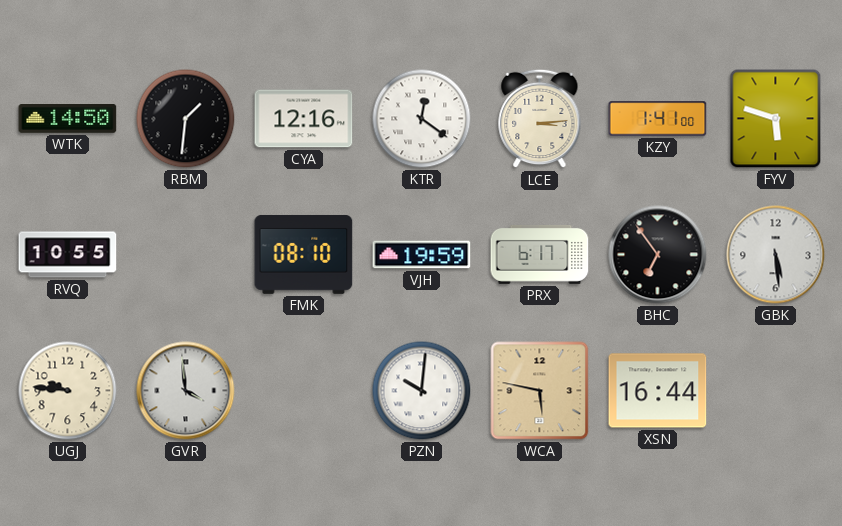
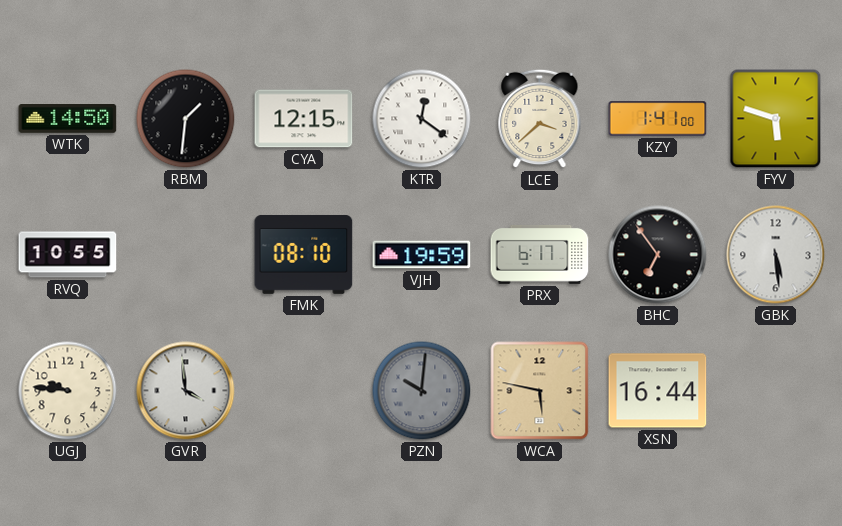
CYA: 12:16 -> 12:15
LCE: 3:14 -> 3:38
PZN dial: white -> grey
